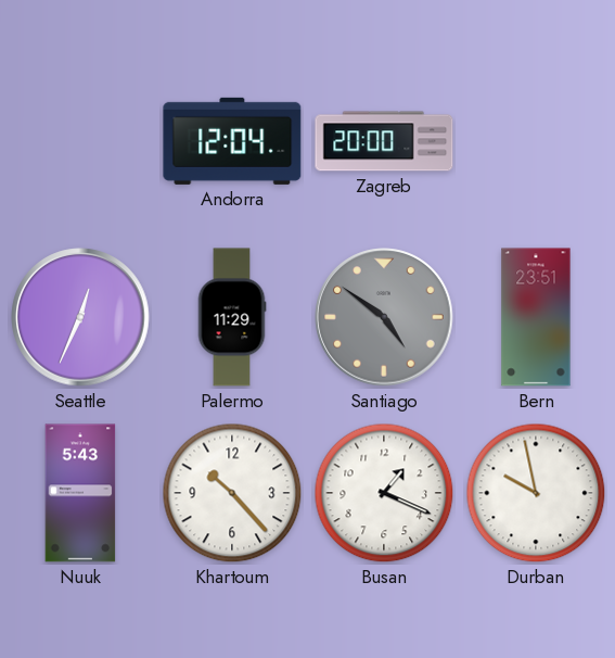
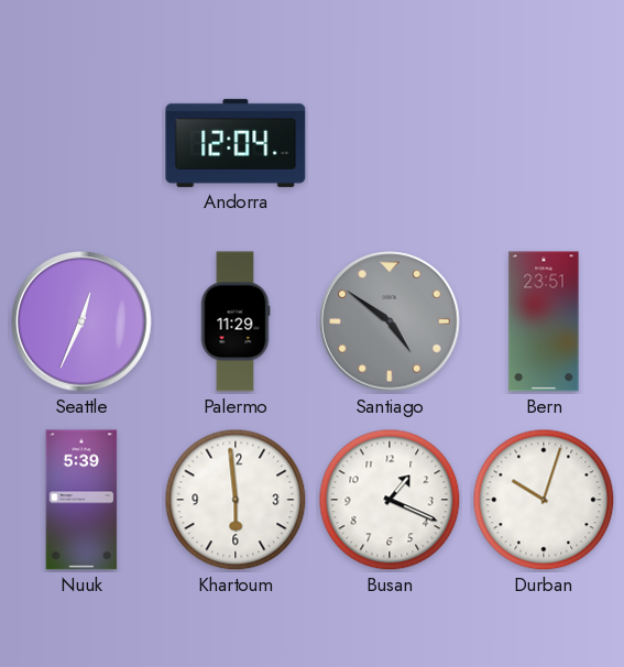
Zagreb: 20:00 -> none
Nuuk: 5:43 -> 5:39
Khartoum: 10:23 -> 5:59
Durban: 9:58 -> 10:03
